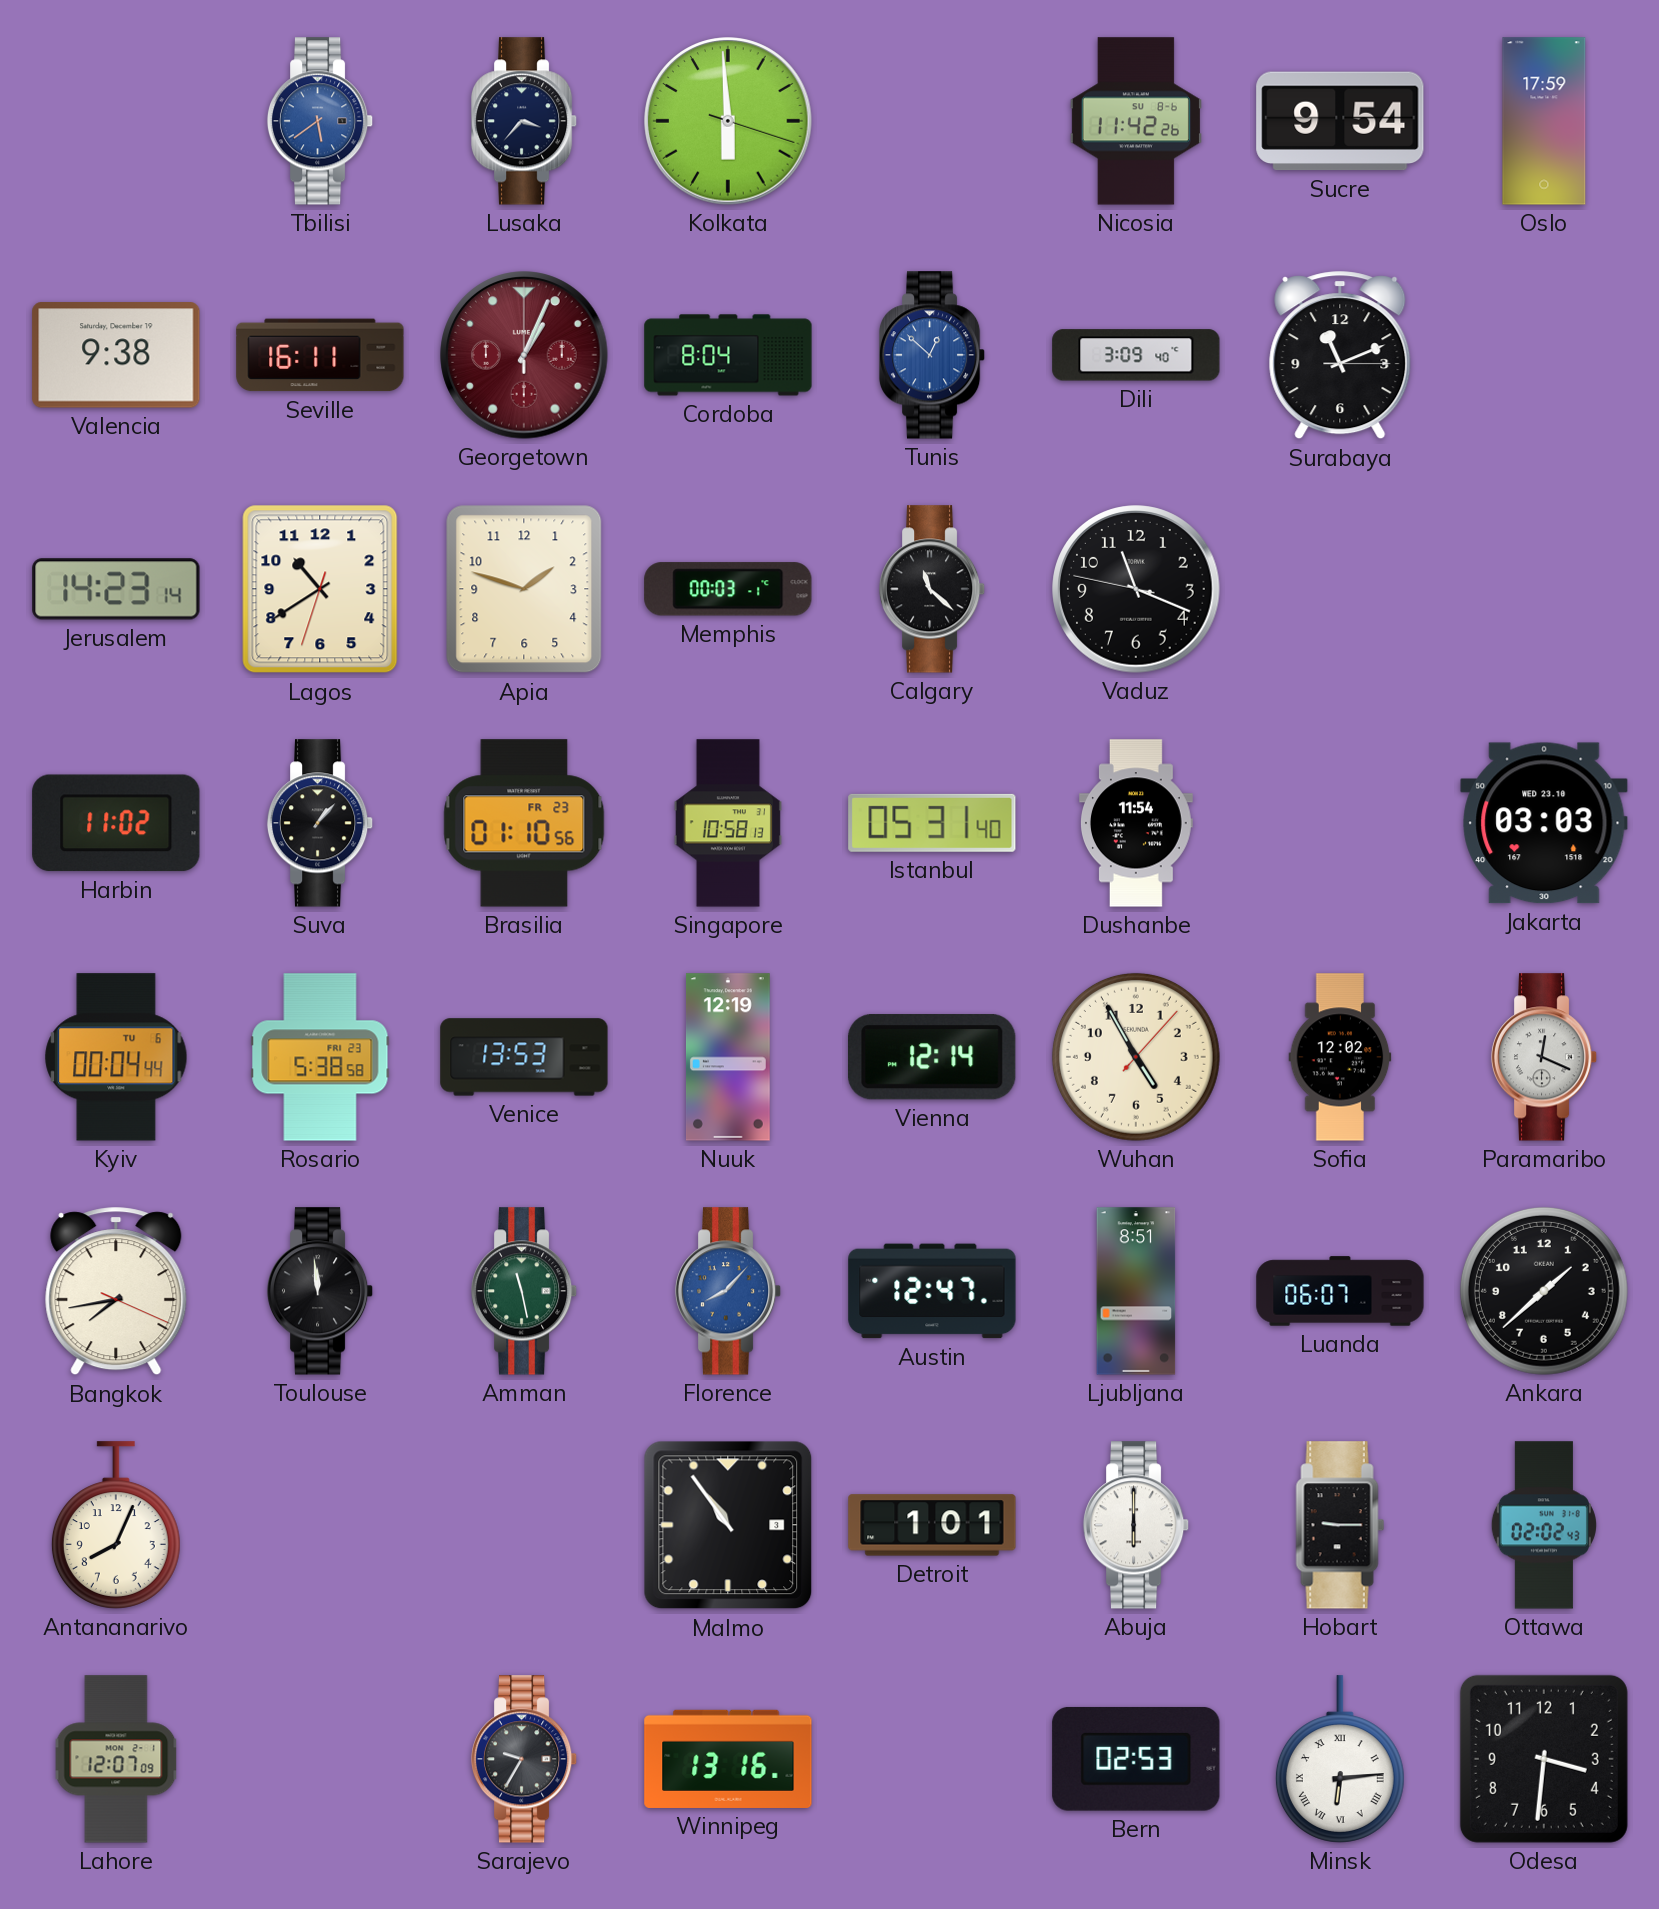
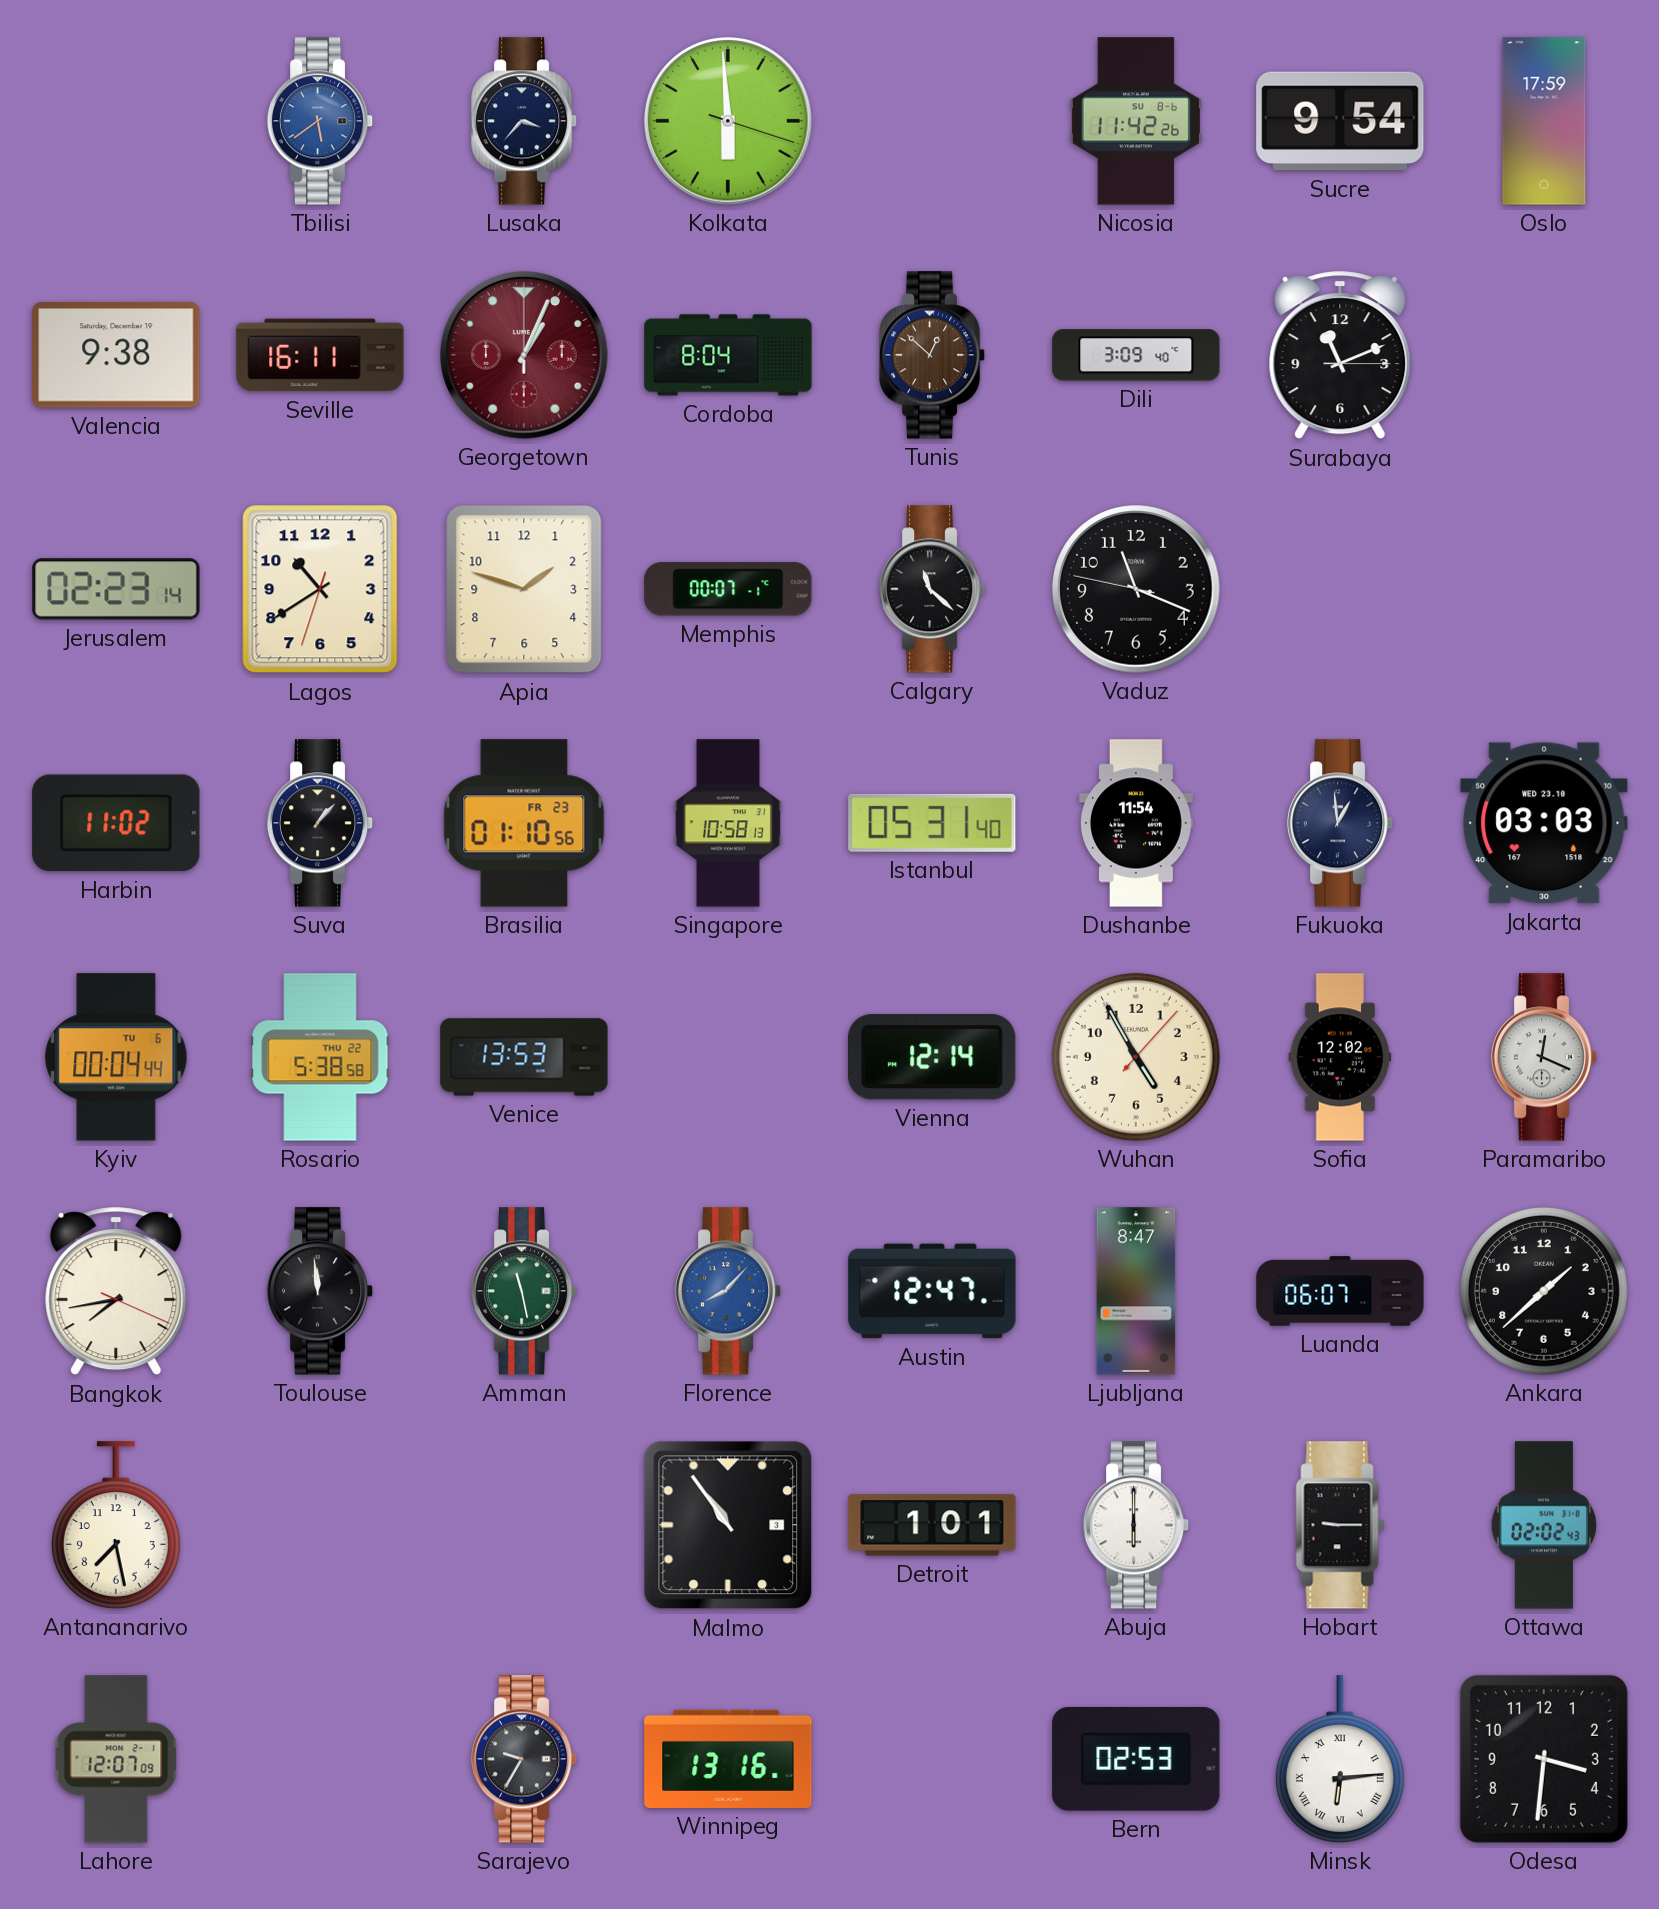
Tunis dial: blue -> brown
Jerusalem: 14:23 -> 02:23
Memphis: 00:03 -> 00:07
Fukuoka: none -> 12:59
Rosario date: FRI 23 -> THU 22
Nuuk: 12:19 -> none
Ljubljana: 8:51 -> 8:47
Antananarivo: 8:04 -> 7:28
